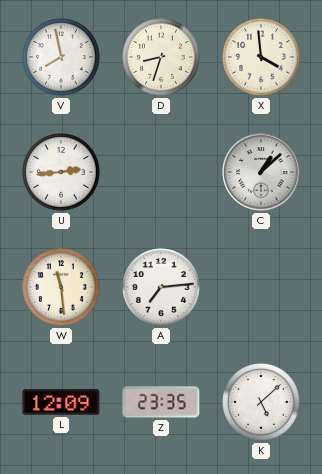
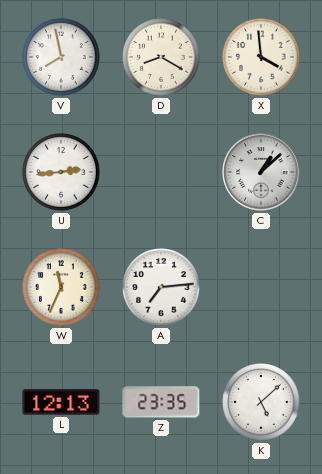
D: 8:33 -> 8:20
W: 11:29 -> 11:34
L: 12:09 -> 12:13
